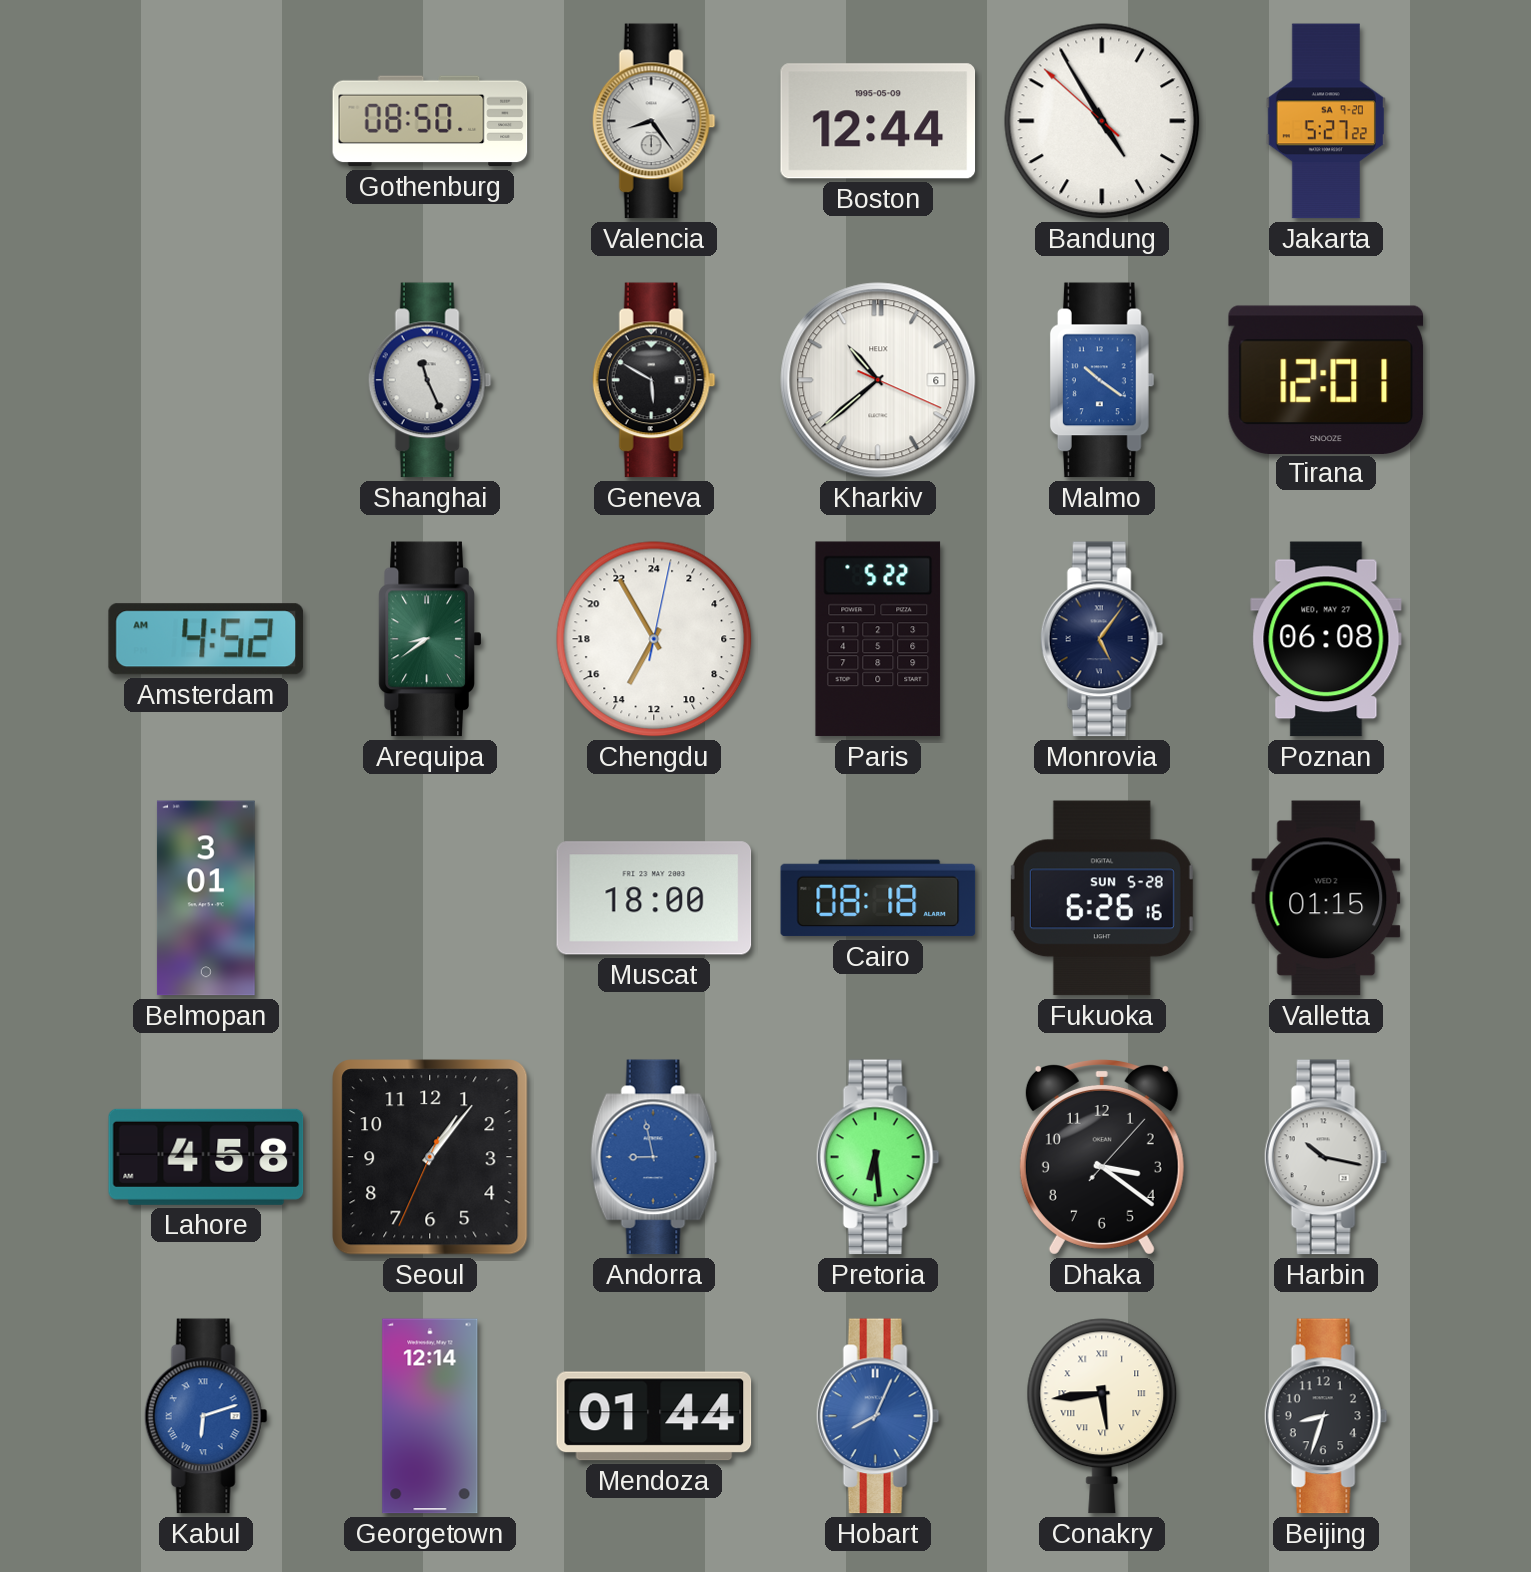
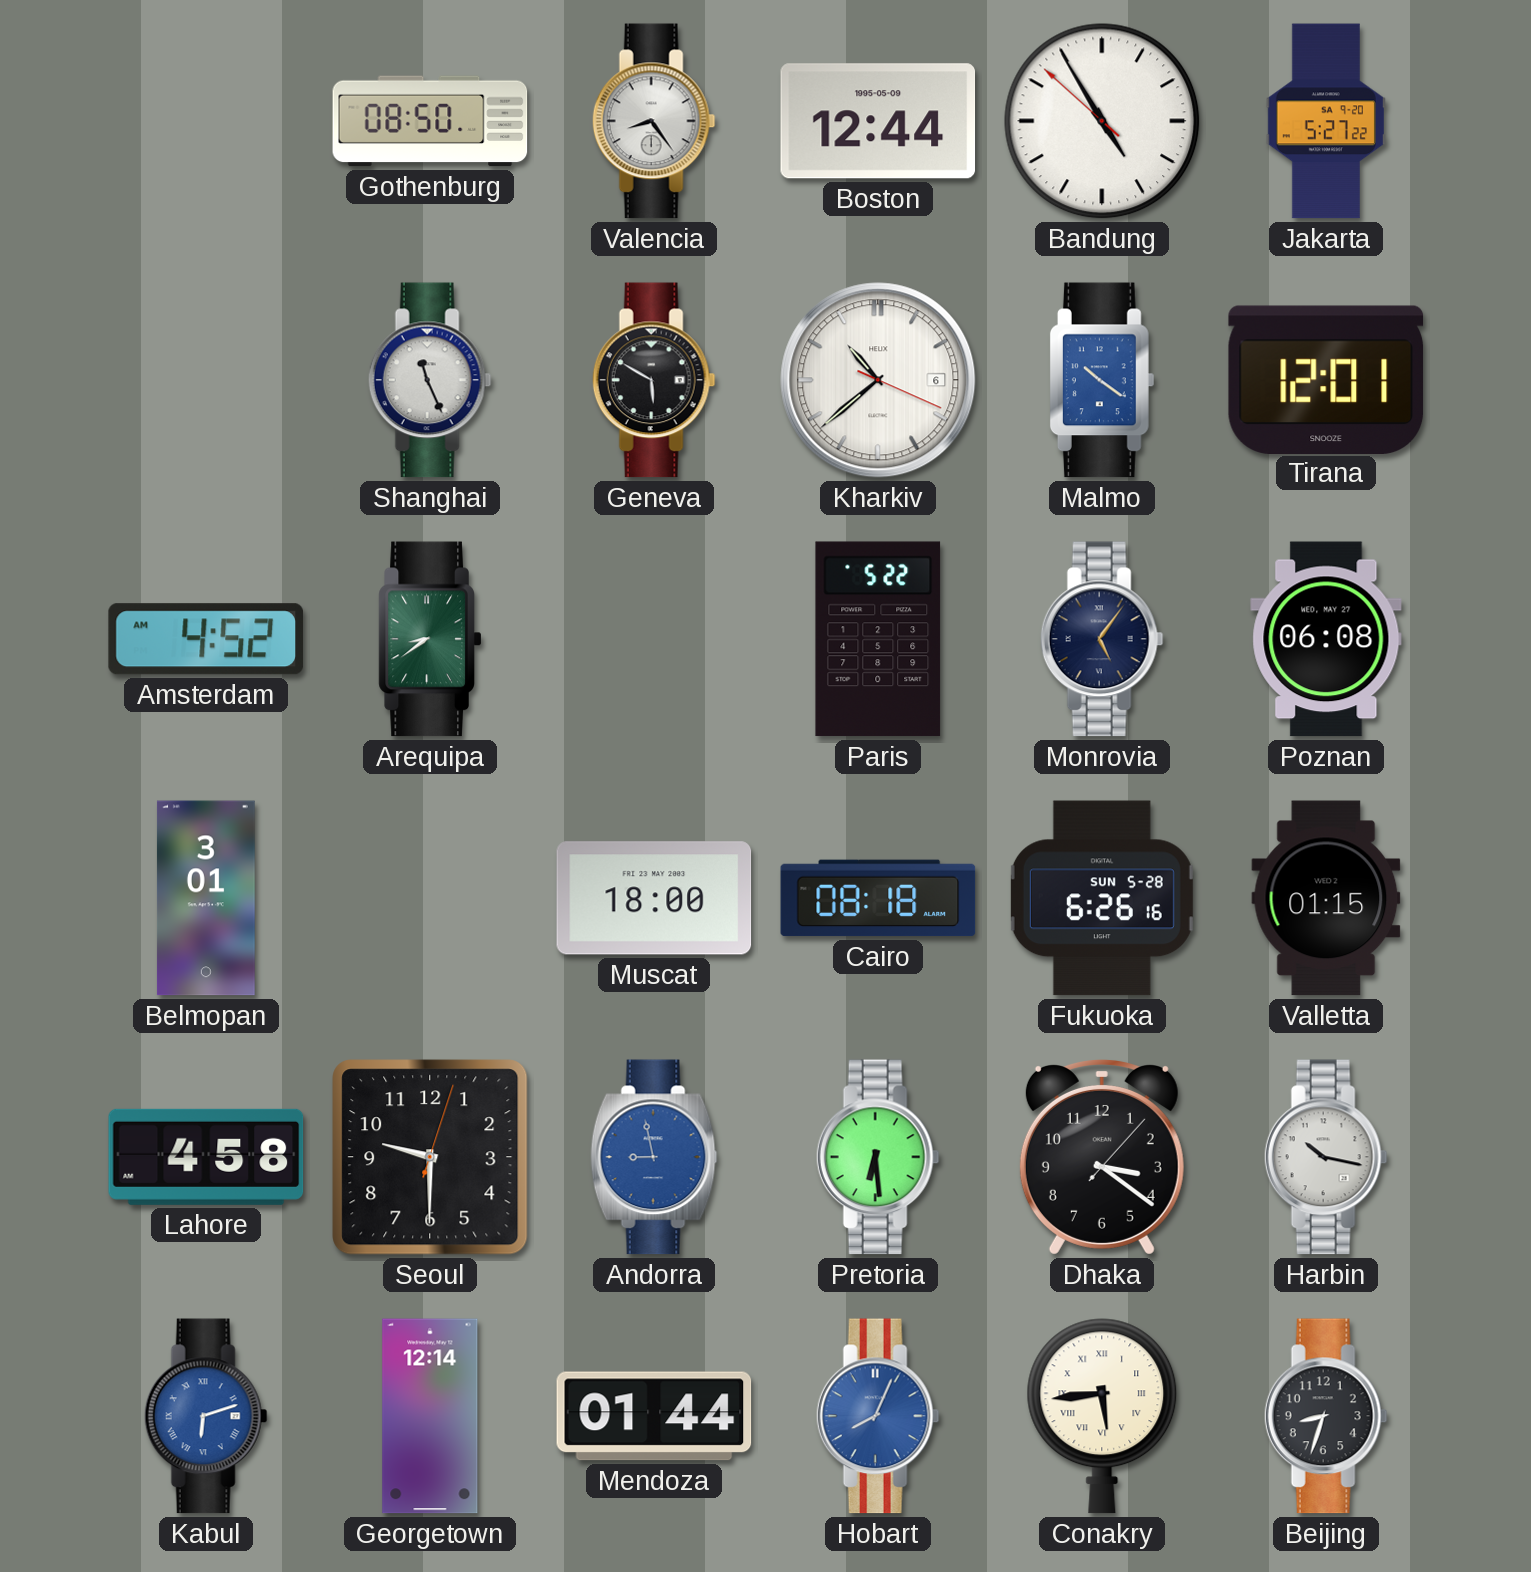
Chengdu: 13:55 -> none
Seoul: 1:06 -> 9:30
